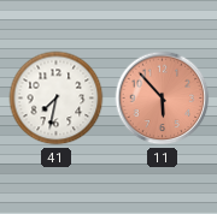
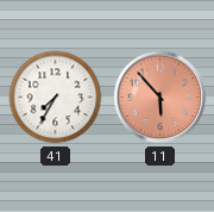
41: 7:32 -> 7:35
